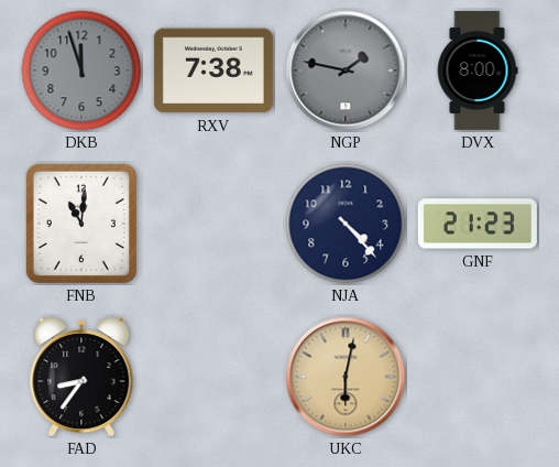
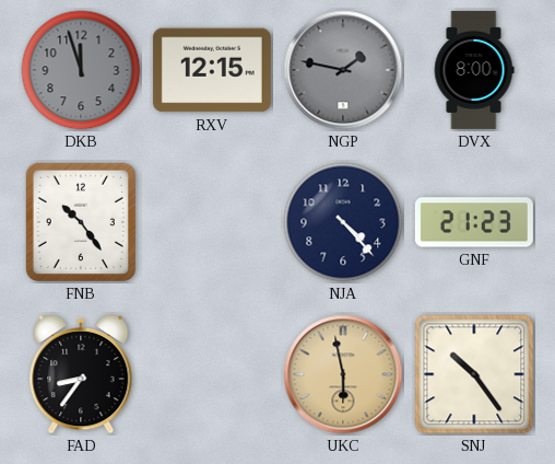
RXV: 7:38 -> 12:15
FNB: 11:01 -> 10:24
UKC: 6:02 -> 5:58
SNJ: none -> 10:24
